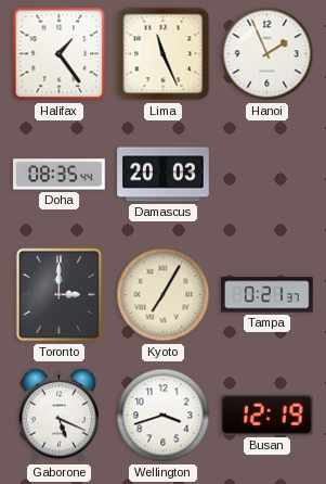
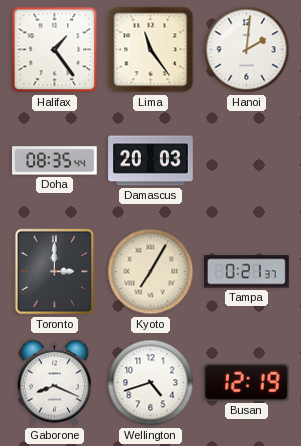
Lima: 11:26 -> 11:24
Hanoi: 1:56 -> 2:01
Gaborone: 5:19 -> 8:19
Wellington: 3:42 -> 4:42
